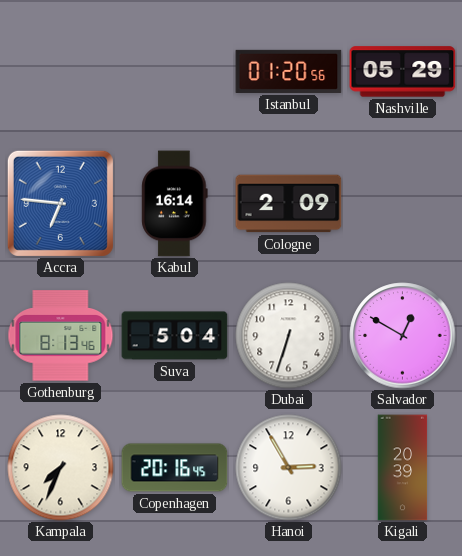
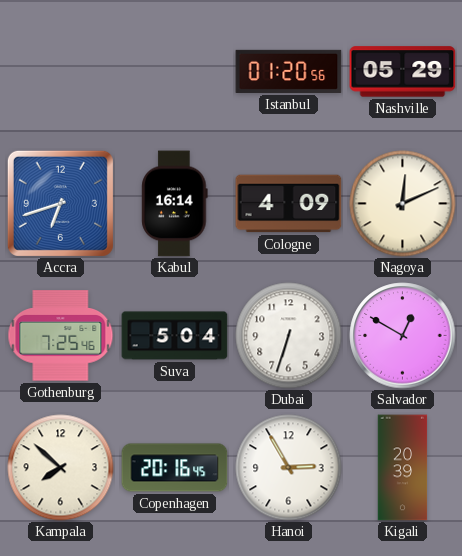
Accra: 6:46 -> 6:42
Cologne: 2:09 -> 4:09
Nagoya: none -> 12:11
Gothenburg: 8:13 -> 7:25
Kampala: 7:34 -> 7:52
